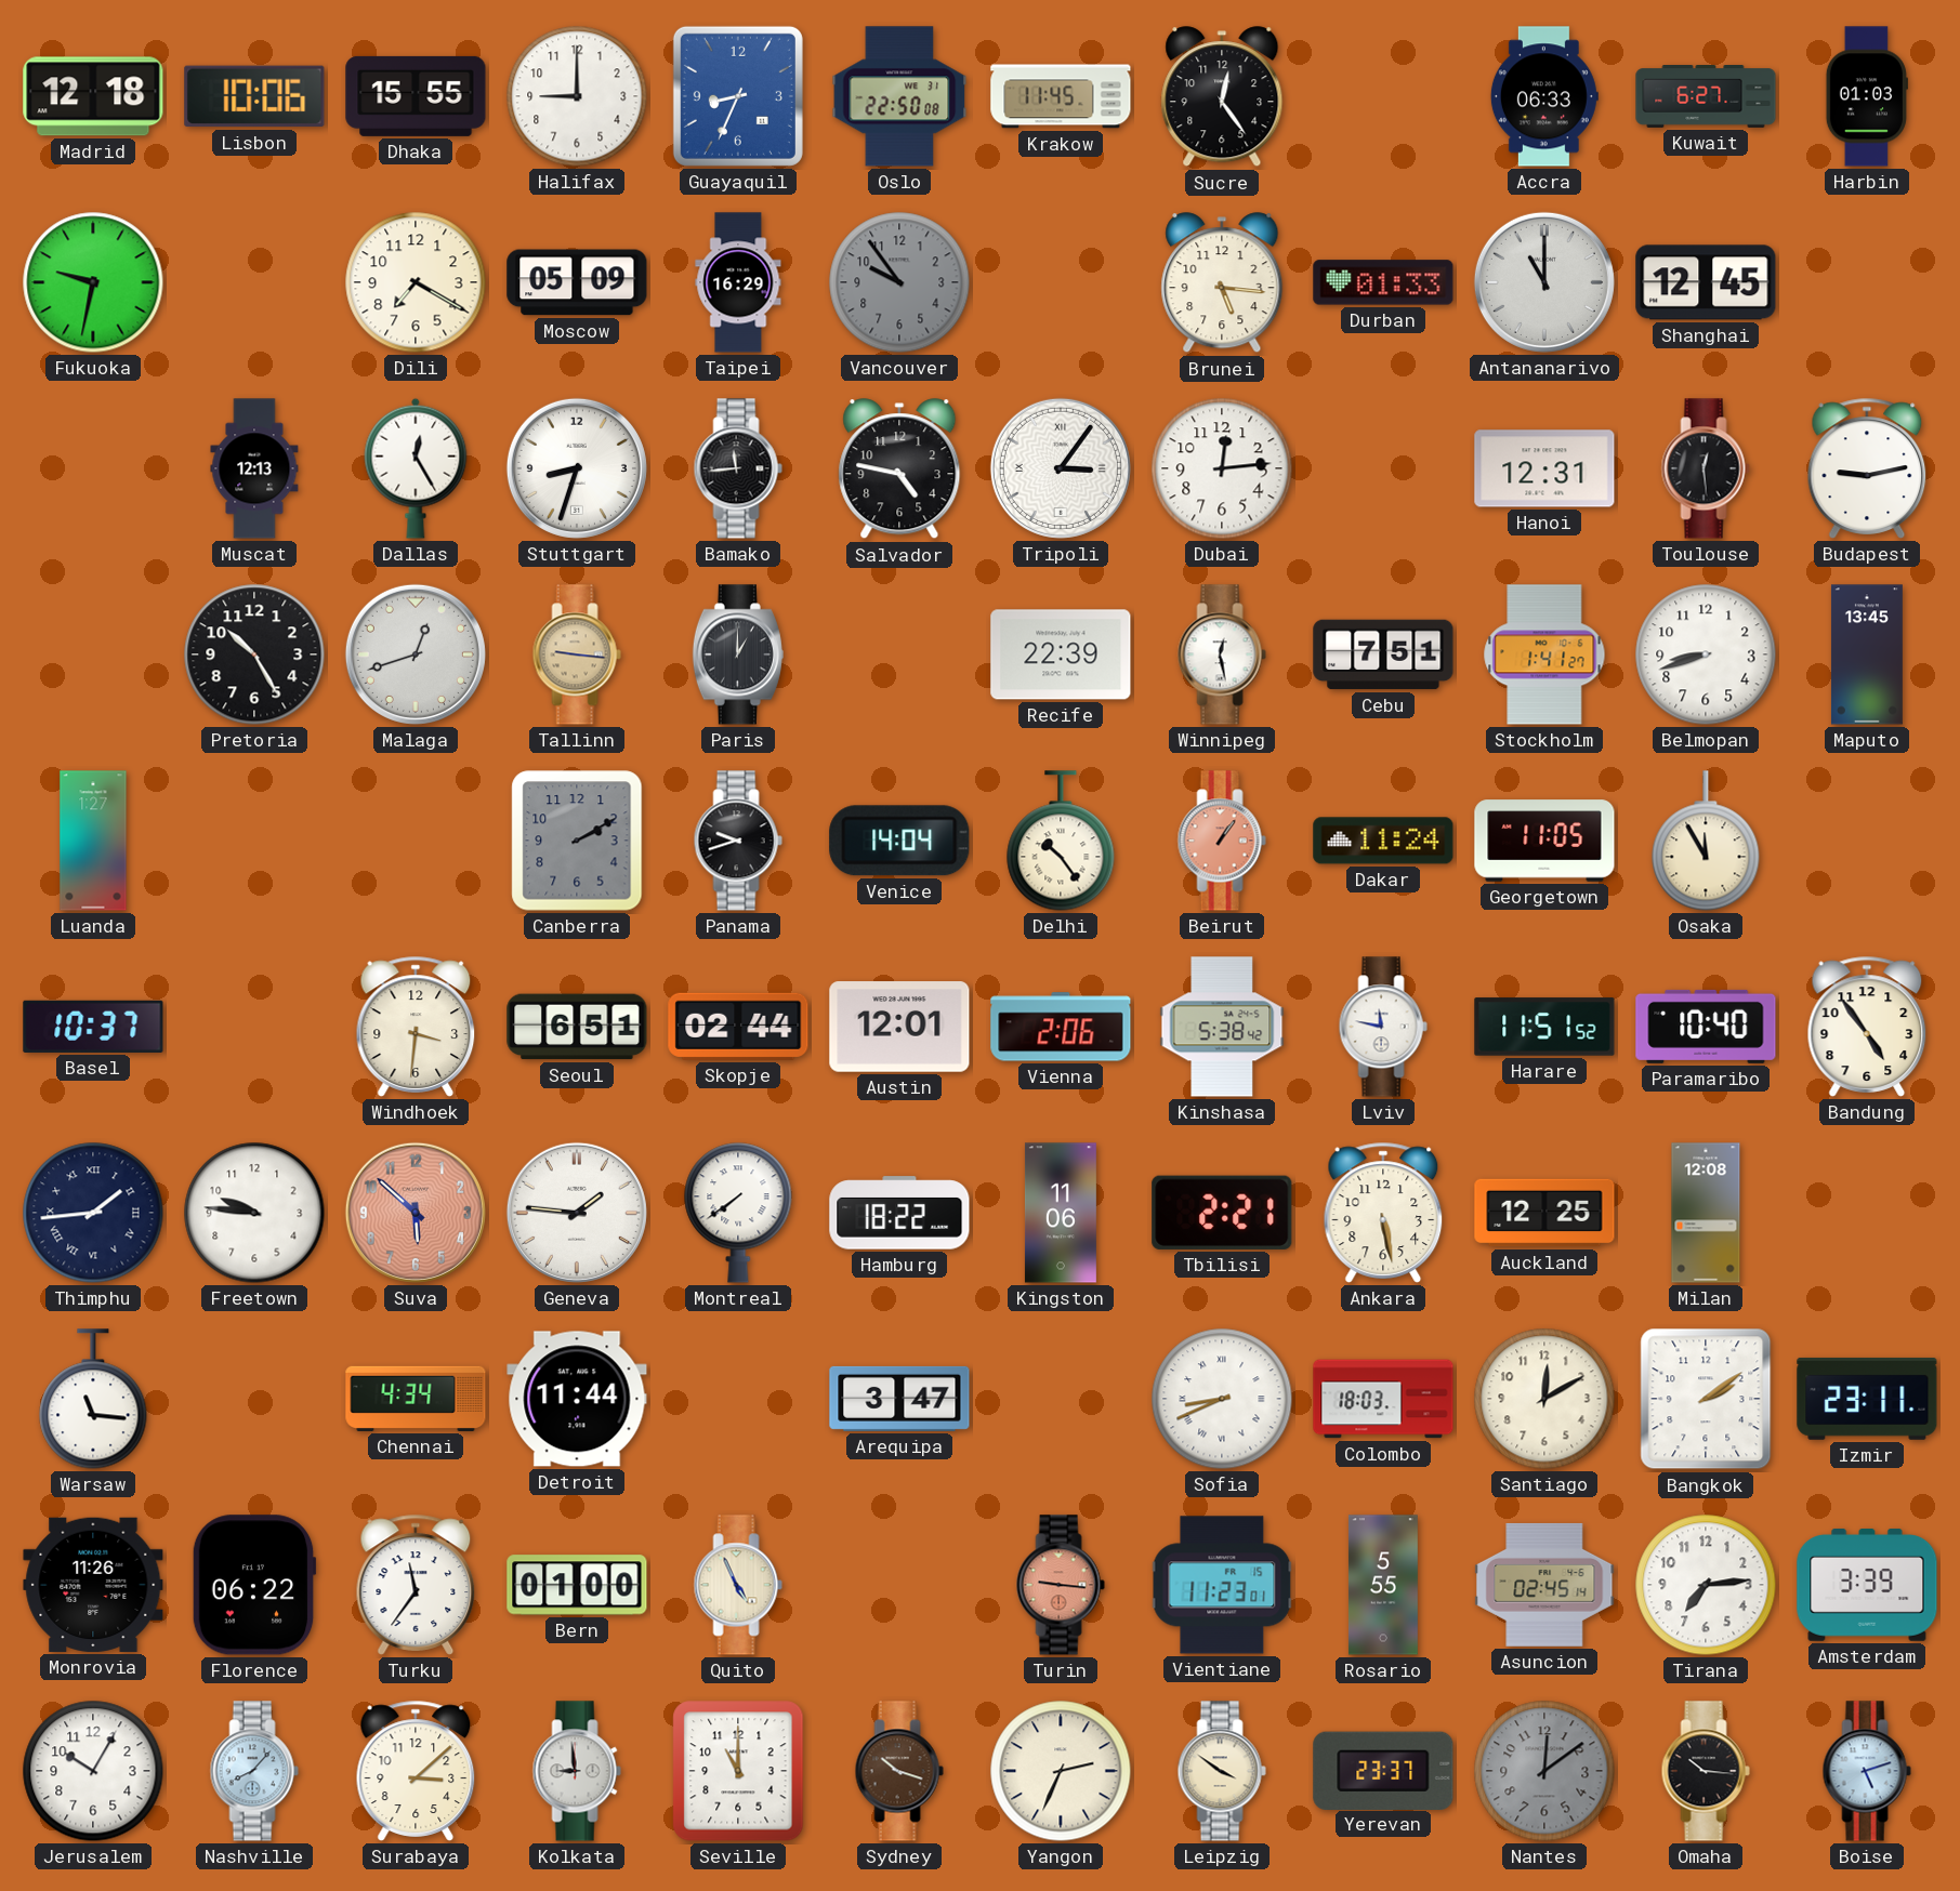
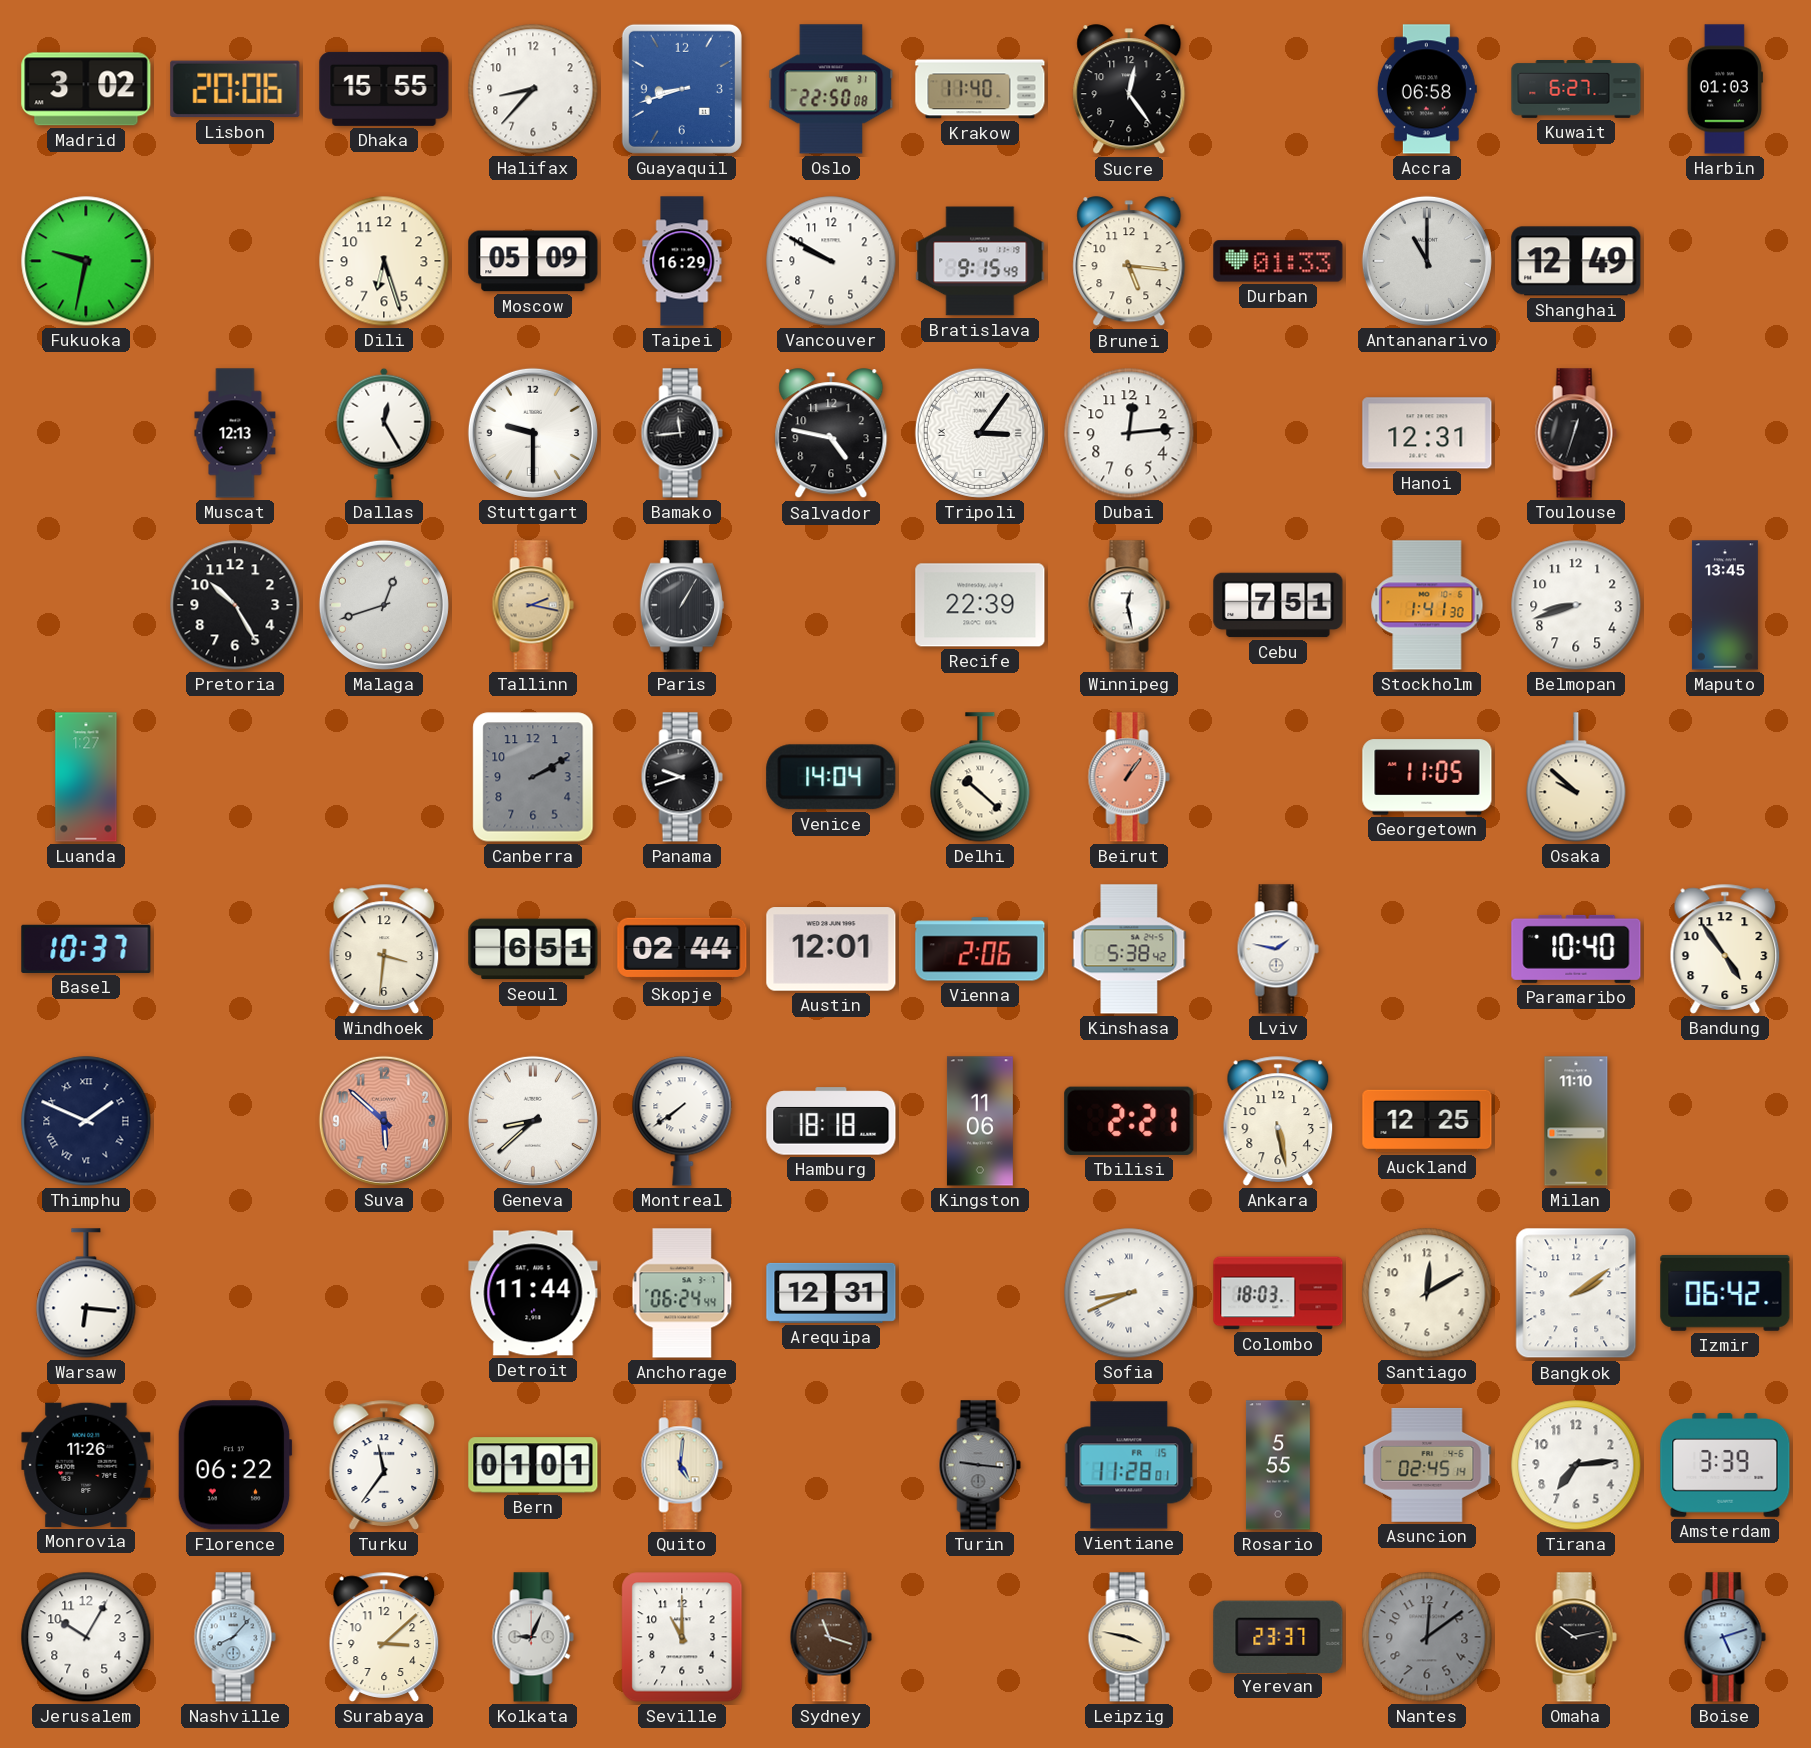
Madrid: 12:18 -> 3:02
Lisbon: 10:06 -> 20:06
Halifax: 9:00 -> 8:37
Guayaquil: 8:34 -> 8:42
Krakow: 11:45 -> 11:40
Accra: 06:33 -> 06:58
Dili: 7:20 -> 6:27
Vancouver: 9:54 -> 9:50
Vancouver dial: grey -> white
Bratislava: none -> 9:15
Shanghai: 12:45 -> 12:49
Stuttgart: 8:33 -> 9:30
Toulouse: 12:29 -> 12:33
Budapest: 9:13 -> none
Tallinn: 9:16 -> 2:17
Paris: 1:00 -> 1:05
Stockholm: 1:41:27 -> 1:41:30
Delhi: 10:24 -> 10:22
Dakar: 11:24 -> none
Osaka: 11:55 -> 9:52
Lviv: 11:47 -> 1:47
Harare: 11:51 -> none
Thimphu: 1:44 -> 1:49
Freetown: 9:46 -> none
Geneva: 1:46 -> 8:38
Hamburg: 18:22 -> 18:18
Milan: 12:08 -> 11:10
Warsaw: 11:16 -> 6:16
Chennai: 4:34 -> none
Anchorage: none -> 06:24
Arequipa: 3:47 -> 12:31
Izmir: 23:11 -> 06:42
Bern: 01:00 -> 01:01
Quito: 4:56 -> 5:01
Turin dial: salmon -> grey
Vientiane: 11:23 -> 11:28
Kolkata: 8:59 -> 9:04
Sydney: 10:18 -> 11:18
Yangon: 2:34 -> none
Leipzig: 3:51 -> 3:47
Omaha: 10:16 -> 10:13
